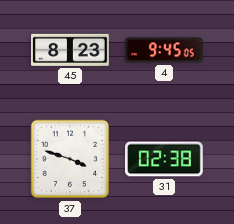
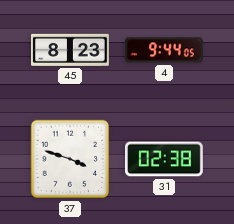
4: 9:45 -> 9:44
